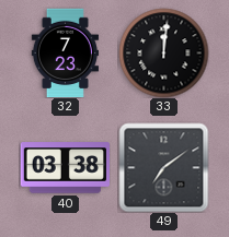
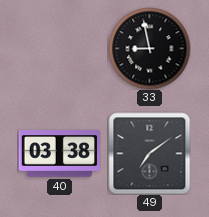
32: 7:23 -> none
33: 12:01 -> 8:58
